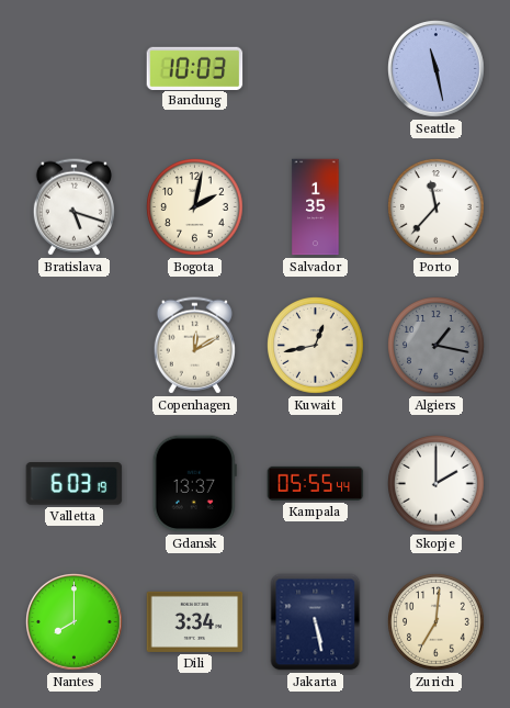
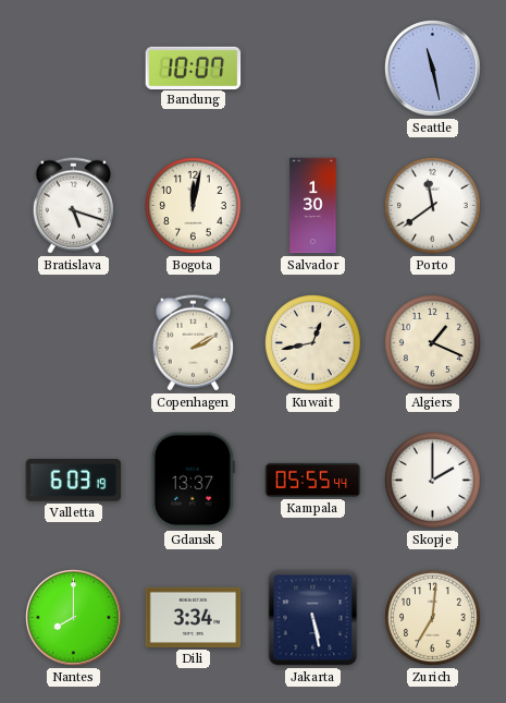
Bandung: 10:03 -> 10:07
Bogota: 2:02 -> 12:02
Salvador: 1:35 -> 1:30
Porto: 11:37 -> 11:39
Copenhagen: 12:10 -> 2:10
Algiers: 1:17 -> 1:19
Algiers dial: grey -> cream
